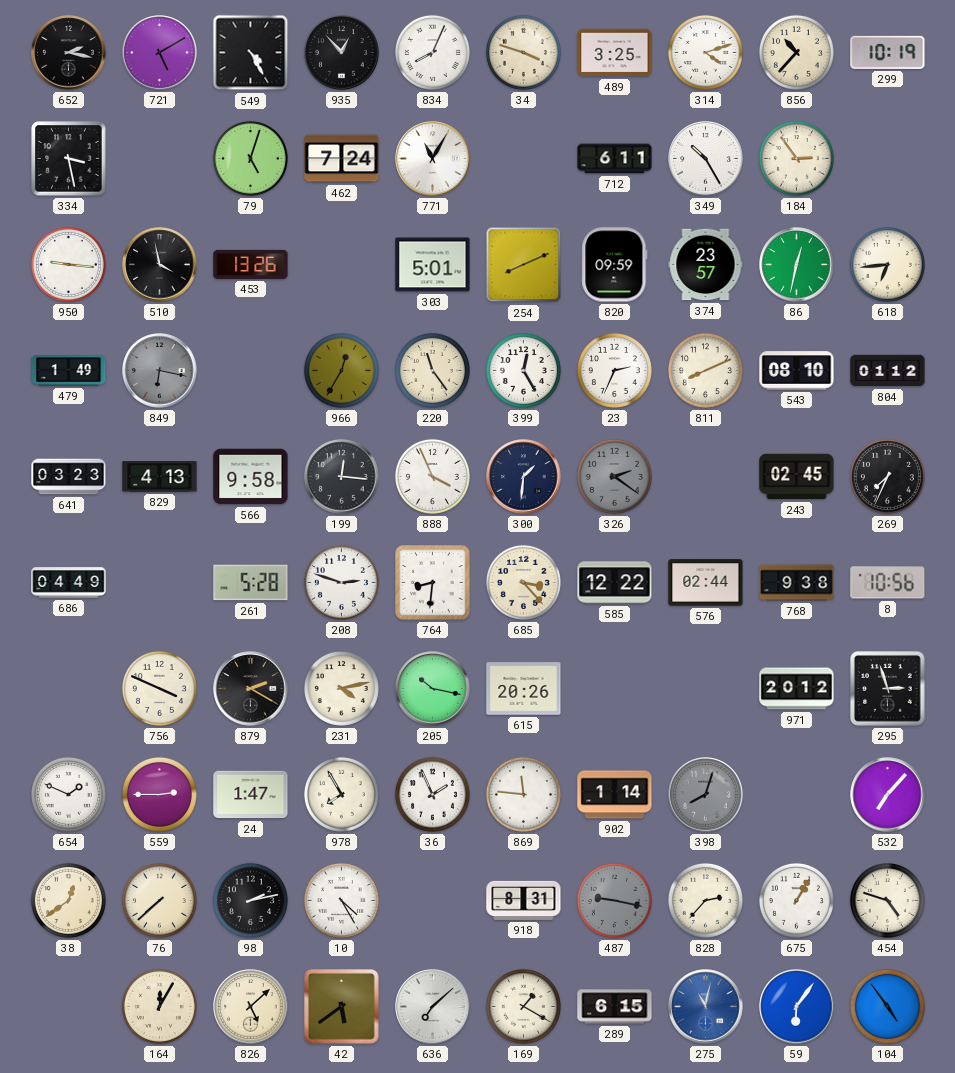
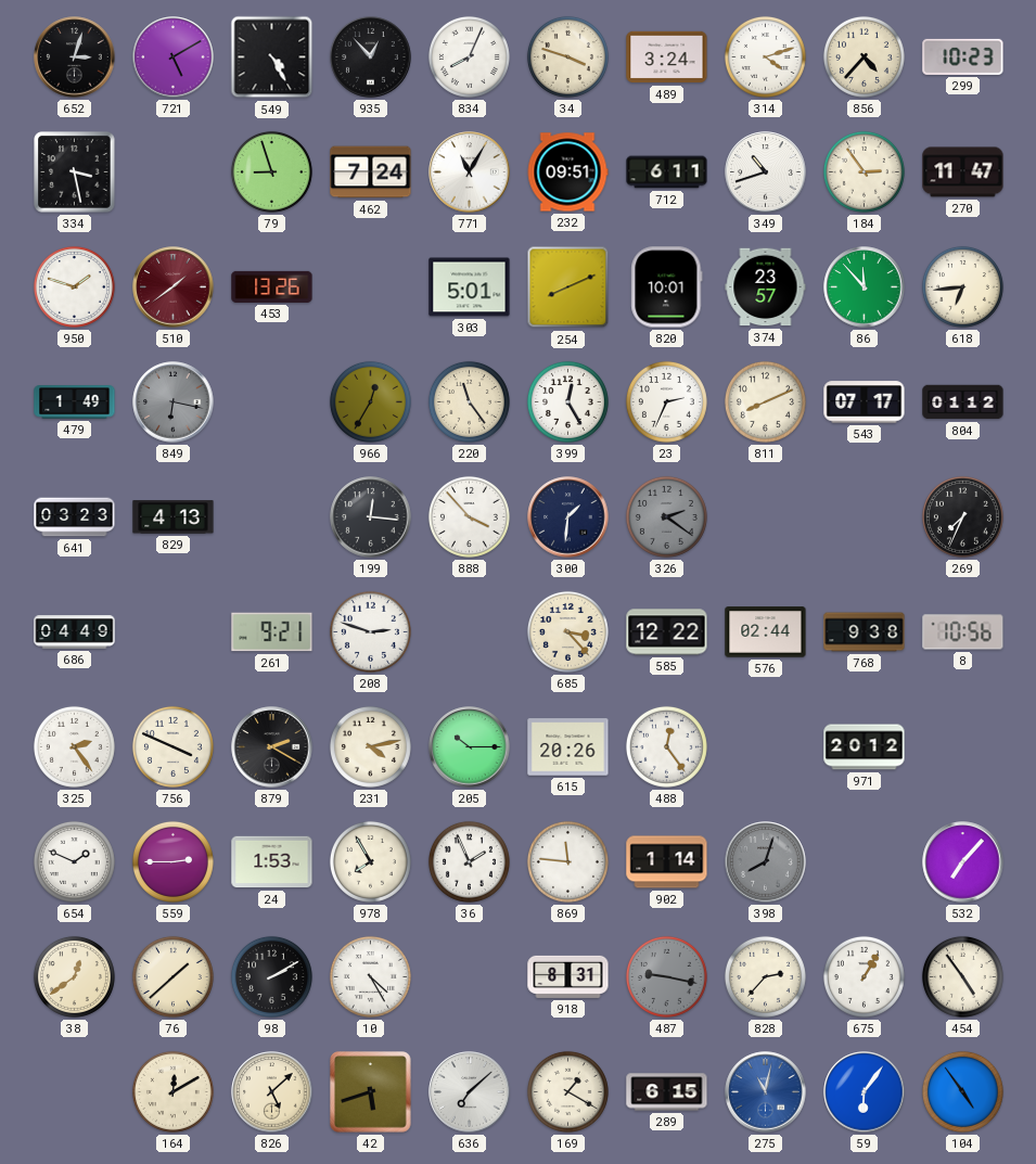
652: 2:17 -> 3:03
489: 3:25 -> 3:24
856: 10:37 -> 4:37
299: 10:19 -> 10:23
79: 5:03 -> 8:57
232: none -> 09:51
349: 10:25 -> 10:42
270: none -> 11:47
950: 9:16 -> 1:48
510: 3:58 -> 1:39
510 dial: black -> burgundy
820: 09:59 -> 10:01
86: 12:32 -> 11:53
543: 08:10 -> 07:17
566: 9:58 -> none
888: 3:56 -> 3:53
243: 02:45 -> none
261: 5:28 -> 9:21
764: 8:31 -> none
325: none -> 2:24
205: 10:17 -> 10:15
488: none -> 12:24
295: 2:57 -> none
24: 1:47 -> 1:53
76: 7:38 -> 1:38
98: 2:13 -> 2:10
454: 4:48 -> 4:54
164: 12:05 -> 12:10
42: 5:39 -> 5:42
